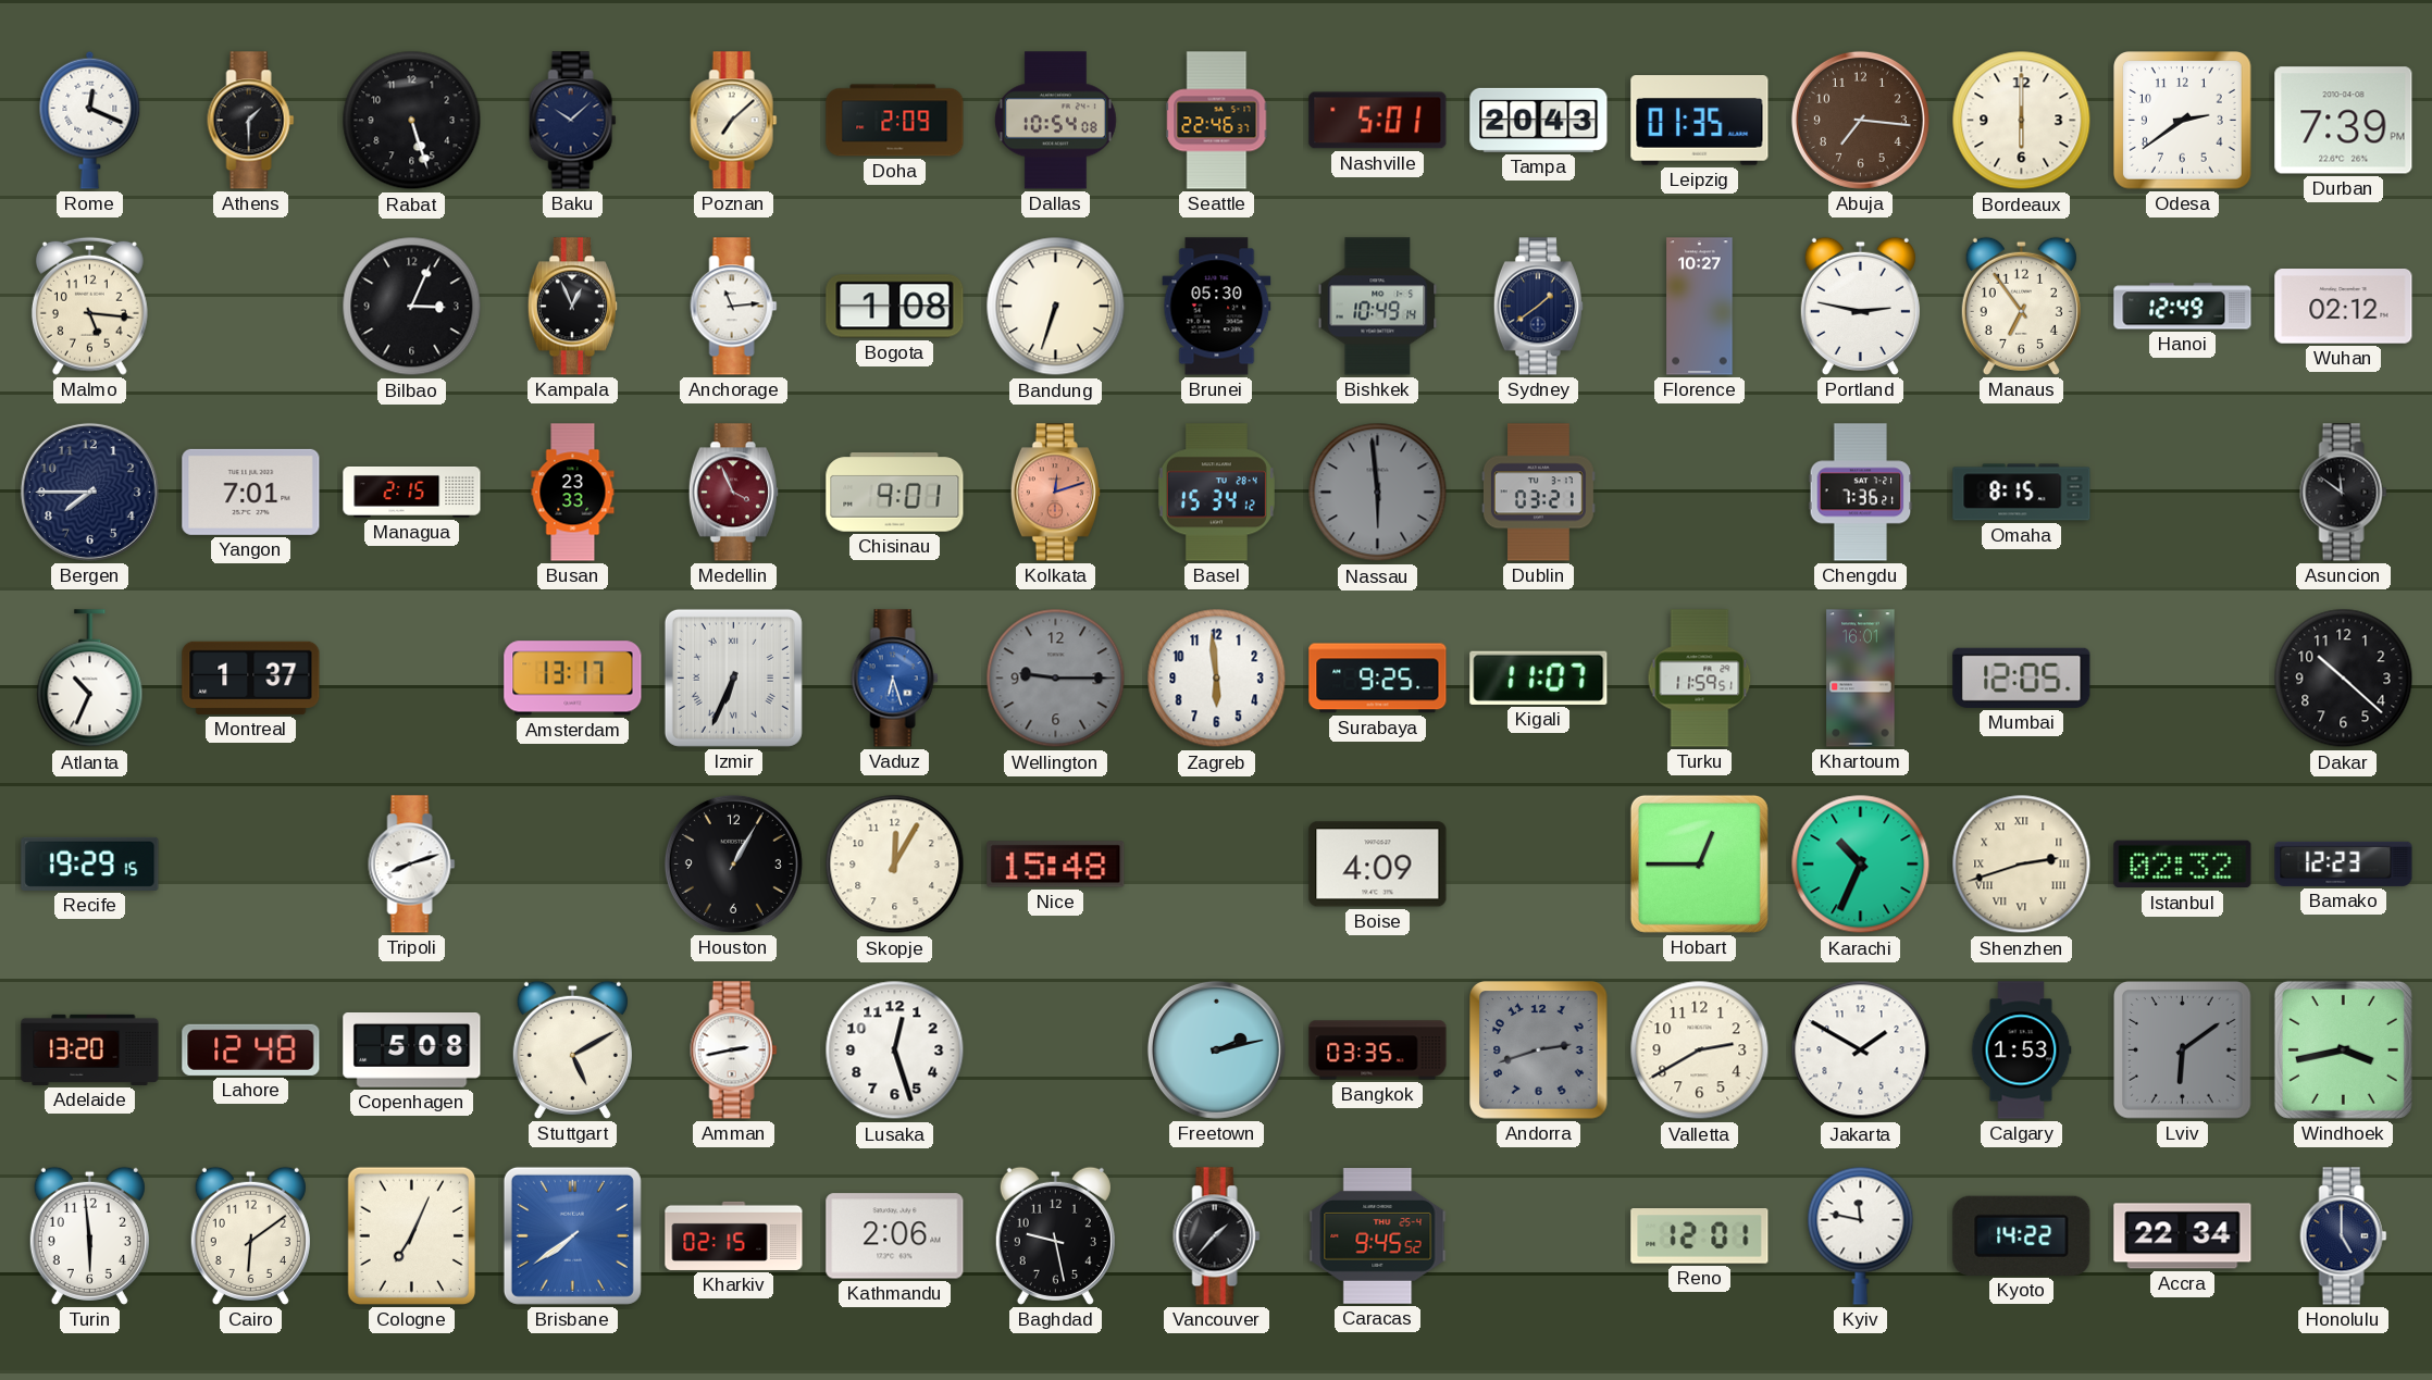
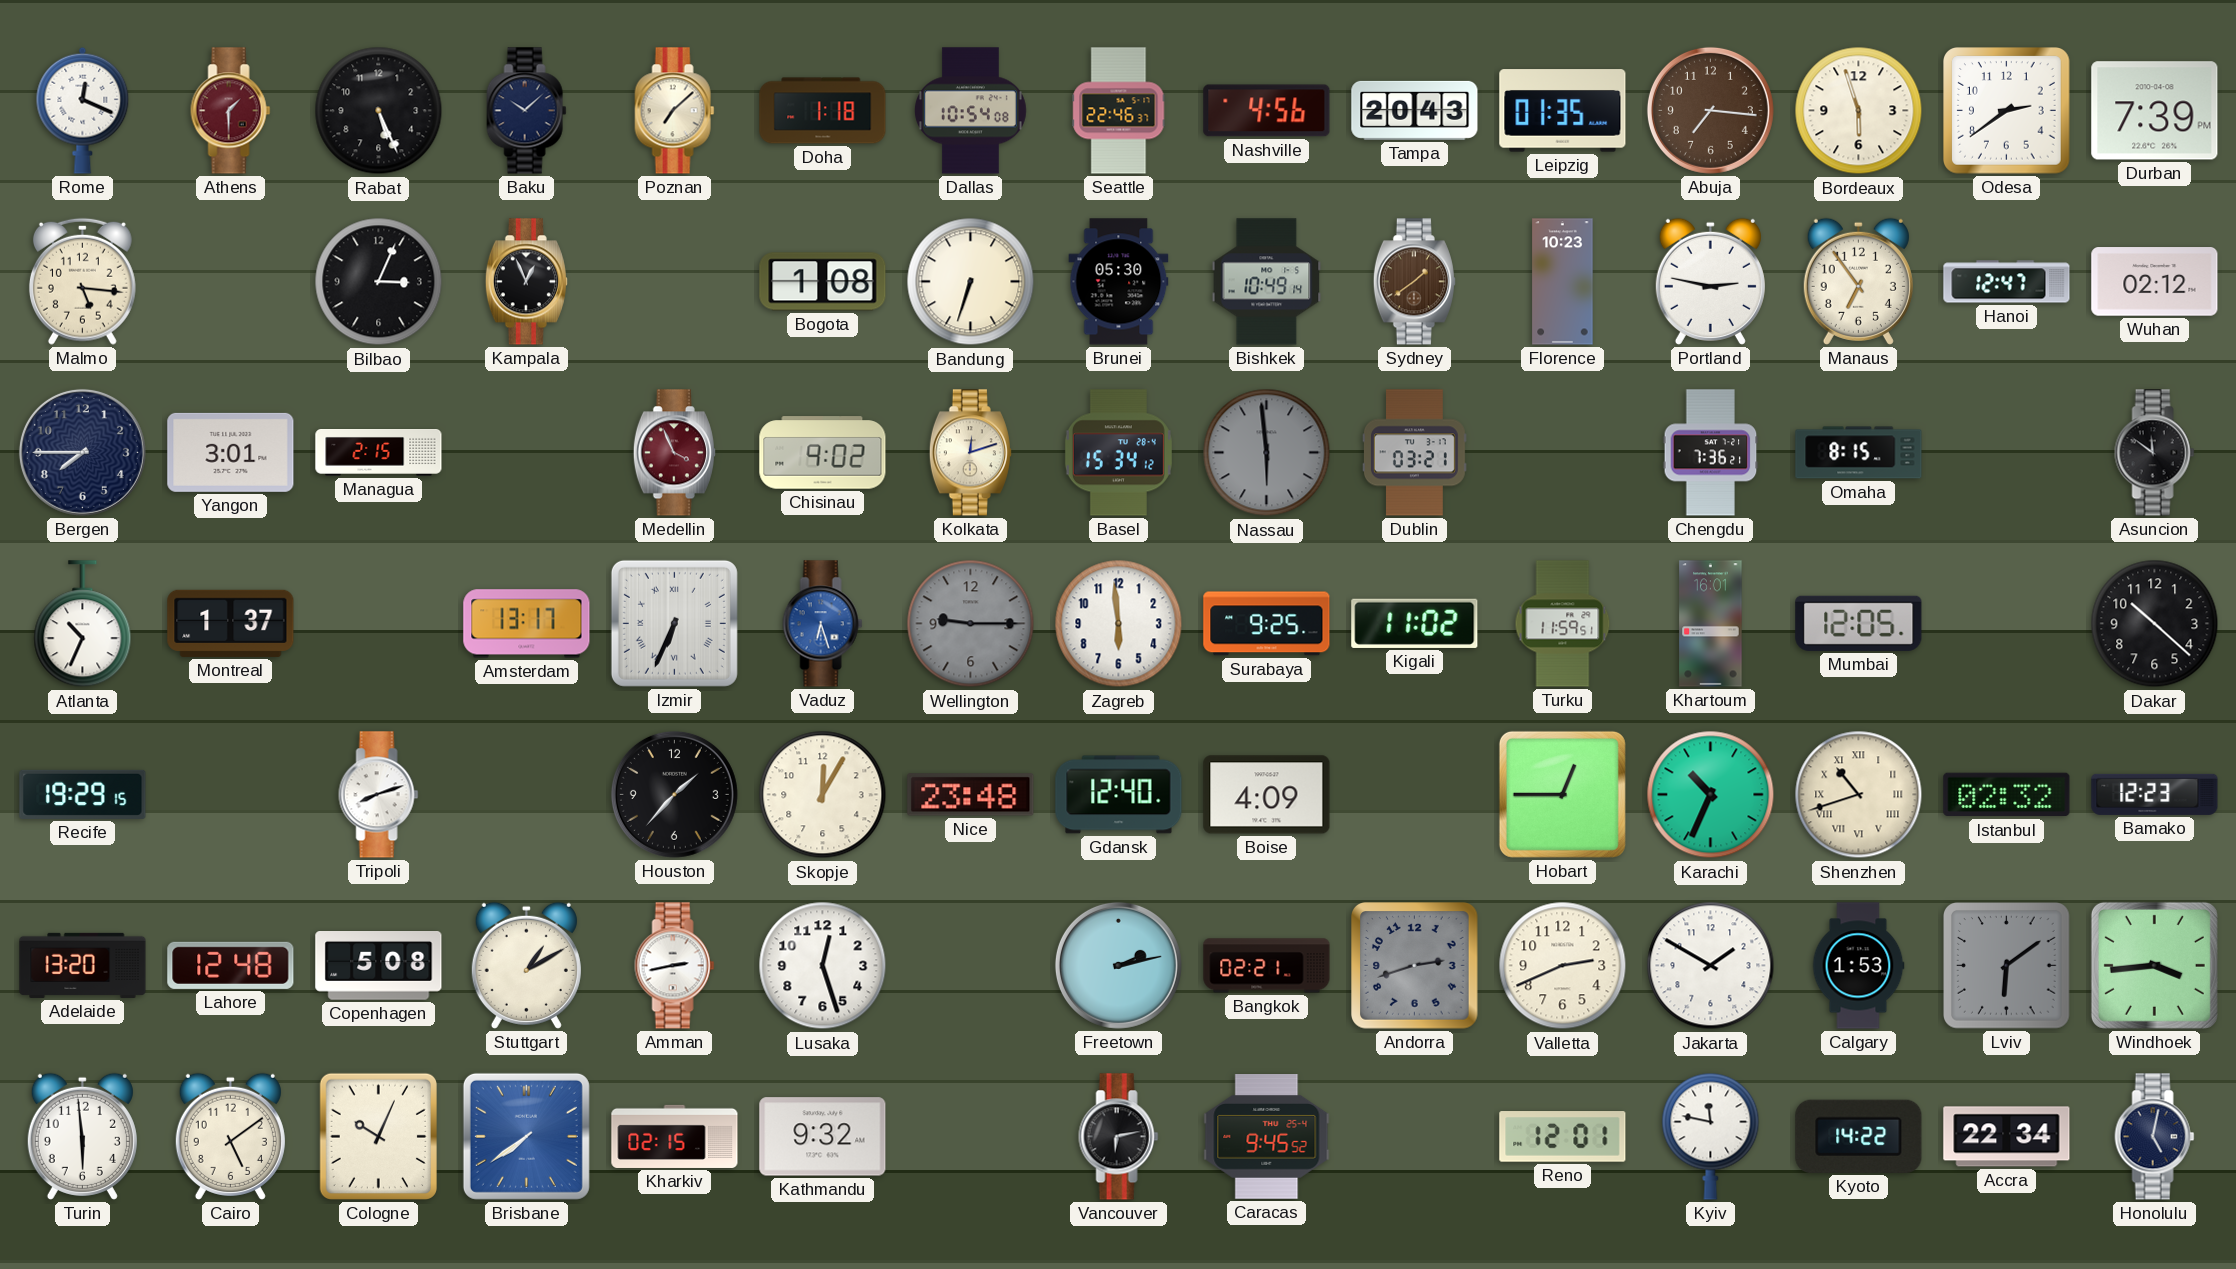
Athens dial: black -> burgundy
Rabat: 5:27 -> 5:26
Doha: 2:09 -> 1:18
Nashville: 5:01 -> 4:56
Bordeaux: 6:00 -> 5:57
Anchorage: 11:14 -> none
Sydney dial: navy -> brown
Florence: 10:27 -> 10:23
Hanoi: 12:49 -> 12:47
Yangon: 7:01 -> 3:01
Busan: 23:33 -> none
Chisinau: 9:01 -> 9:02
Kolkata dial: salmon -> cream
Kigali: 11:07 -> 11:02
Houston: 1:05 -> 1:37
Nice: 15:48 -> 23:48
Gdansk: none -> 12:40
Shenzhen: 2:42 -> 10:42
Stuttgart: 5:10 -> 1:10
Bangkok: 03:35 -> 02:21
Valletta: 2:40 -> 2:41
Windhoek: 3:43 -> 3:44
Cairo: 6:09 -> 5:09
Cologne: 7:04 -> 10:04
Kathmandu: 2:06 -> 9:32
Baghdad: 9:28 -> none
Vancouver: 1:37 -> 6:13
Honolulu: 5:00 -> 5:02
